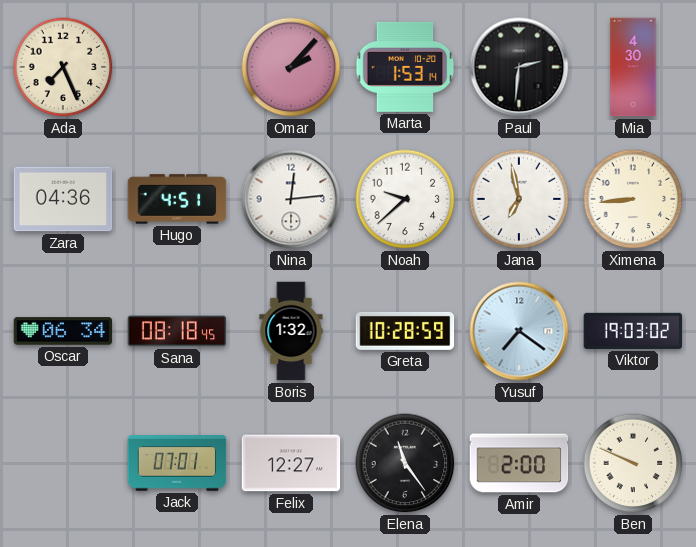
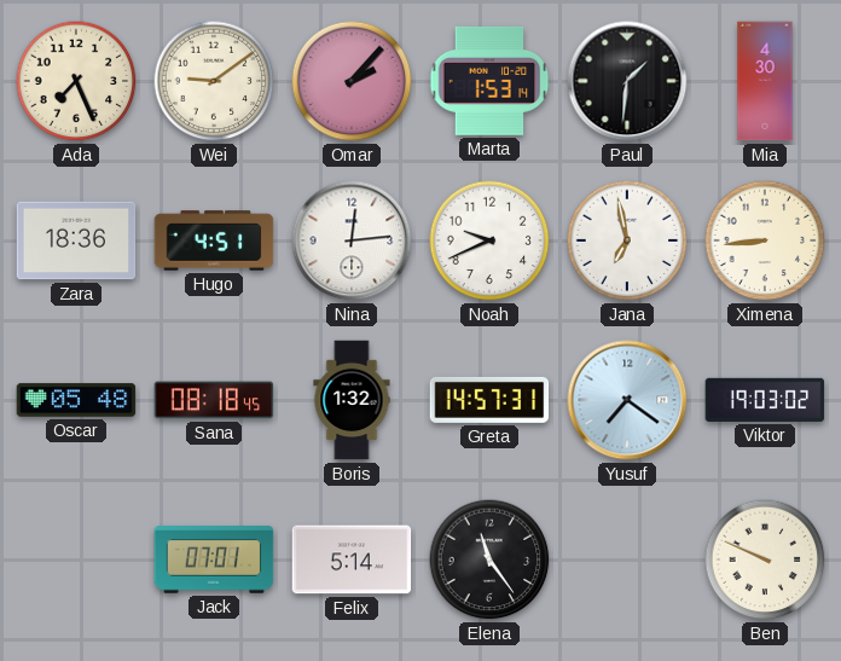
Wei: none -> 9:09
Paul: 2:31 -> 1:31
Zara: 04:36 -> 18:36
Noah: 9:38 -> 9:41
Oscar: 06:34 -> 05:48
Greta: 10:28 -> 14:57
Felix: 12:27 -> 5:14
Amir: 2:00 -> none
